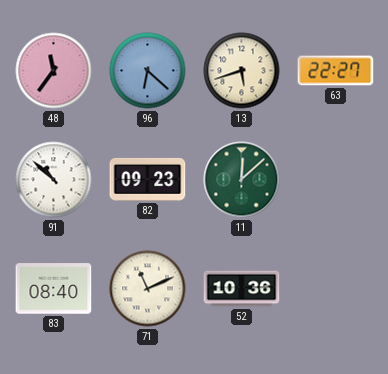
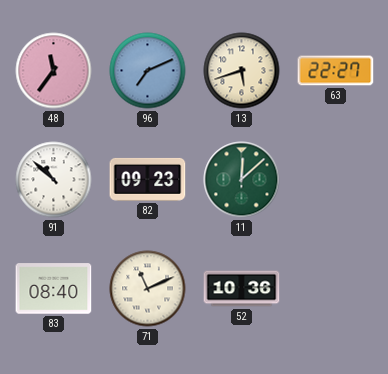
96: 6:22 -> 7:11
